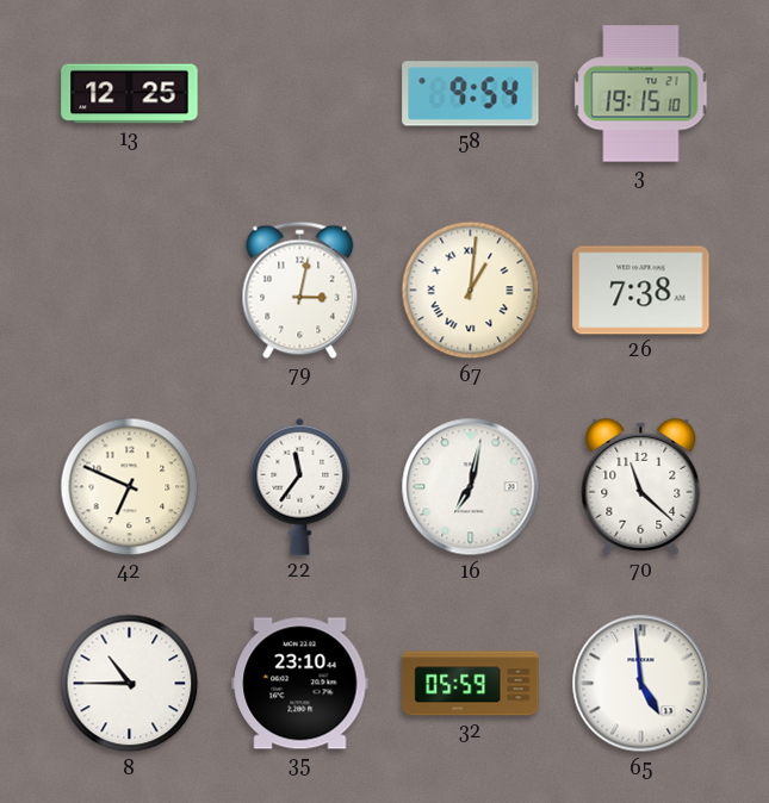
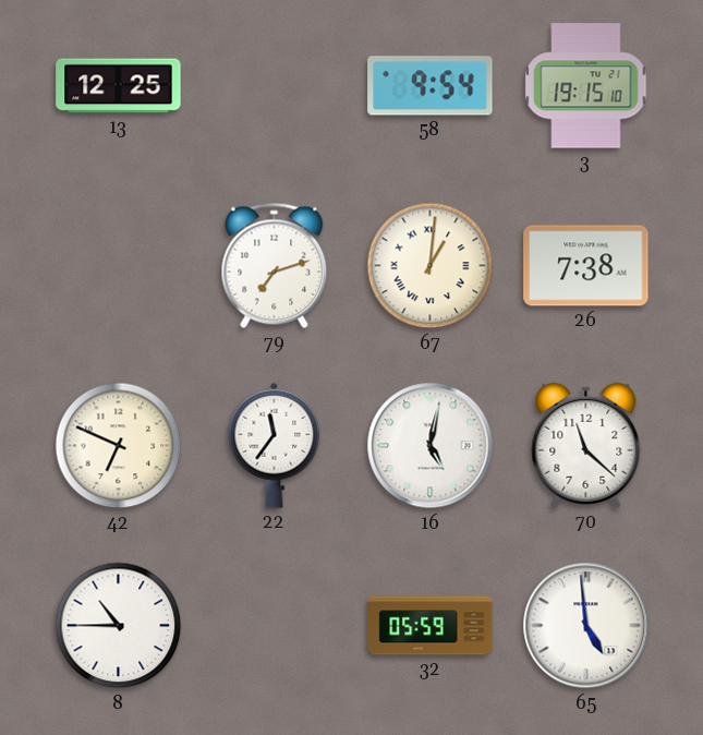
79: 3:02 -> 7:12
16: 7:02 -> 5:02
35: 23:10 -> none
